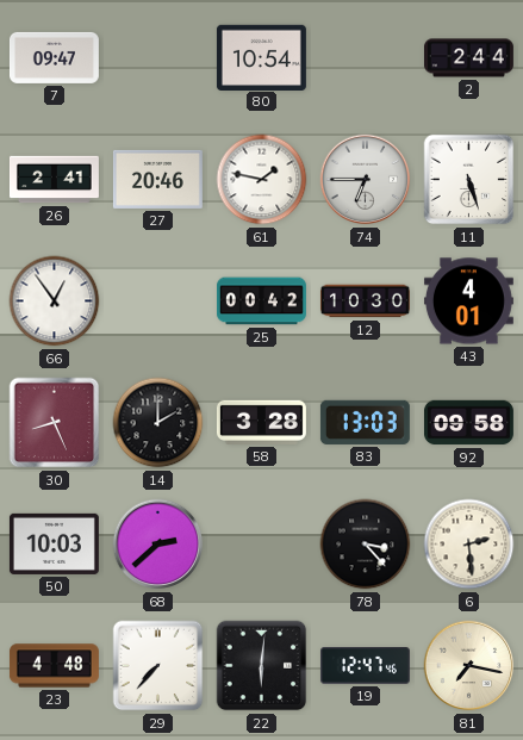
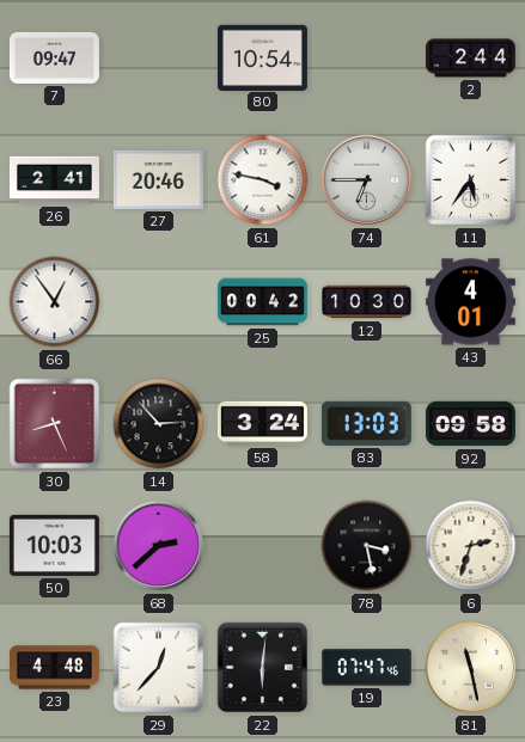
61: 1:47 -> 3:47
11: 5:27 -> 5:36
14: 2:00 -> 2:53
58: 3:28 -> 3:24
78: 3:23 -> 3:28
6: 2:29 -> 2:33
29: 7:37 -> 12:37
19: 12:47 -> 07:47
81: 7:17 -> 11:28
